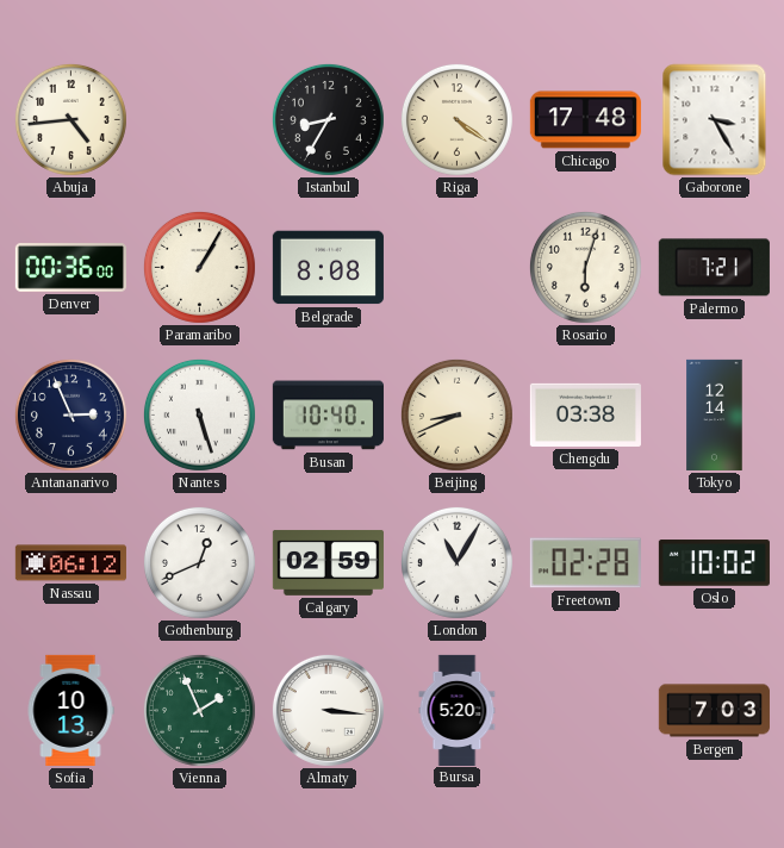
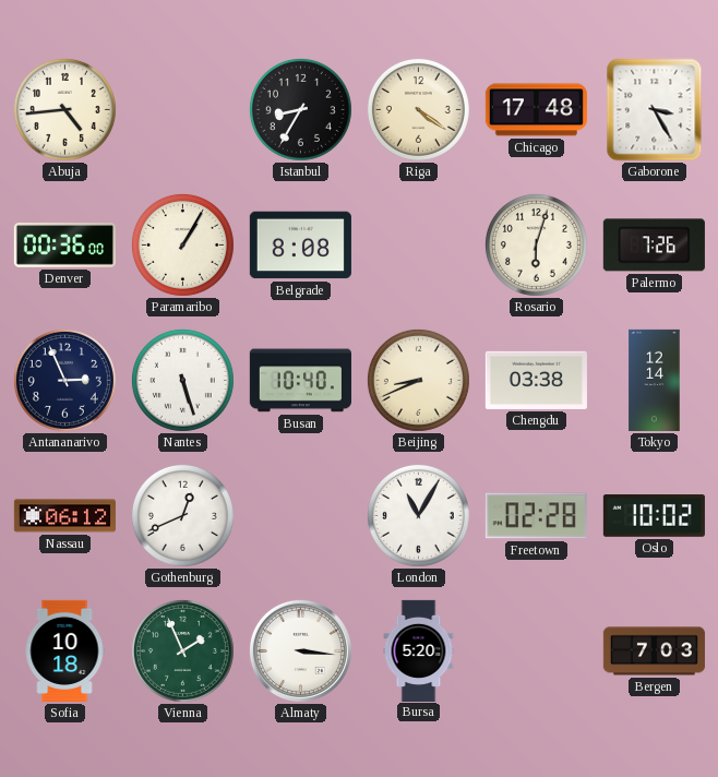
Palermo: 7:21 -> 7:26
Calgary: 02:59 -> none
Sofia: 10:13 -> 10:18
